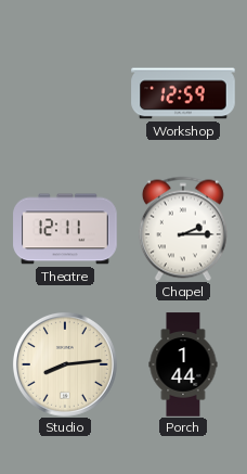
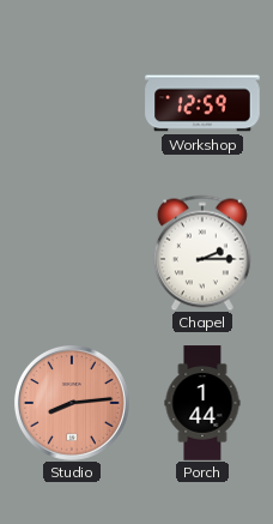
Theatre: 12:11 -> none
Studio dial: cream -> salmon
